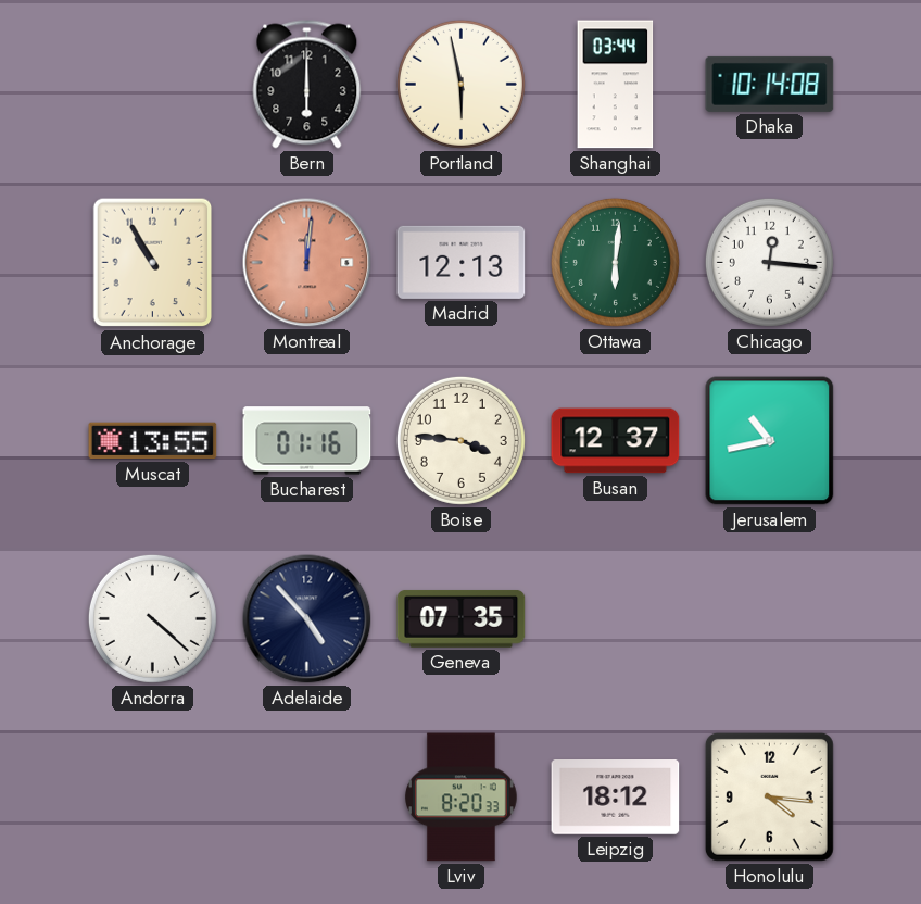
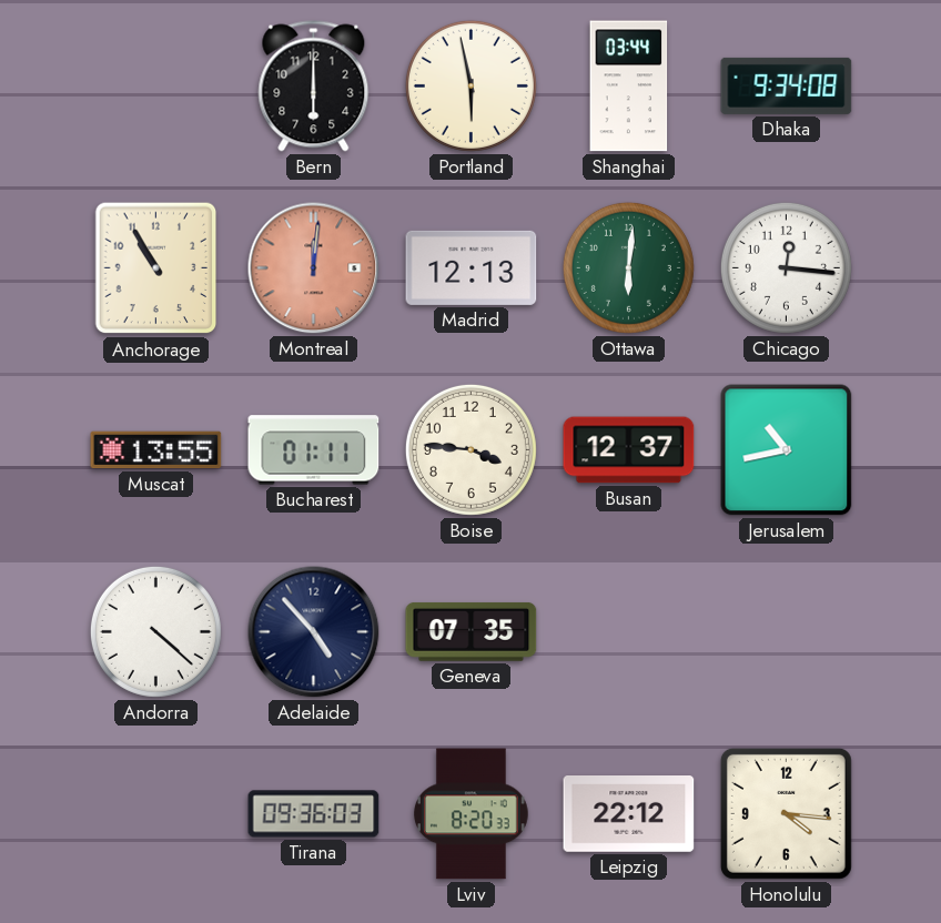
Dhaka: 10:14 -> 9:34
Bucharest: 01:16 -> 01:11
Tirana: none -> 09:36
Leipzig: 18:12 -> 22:12
